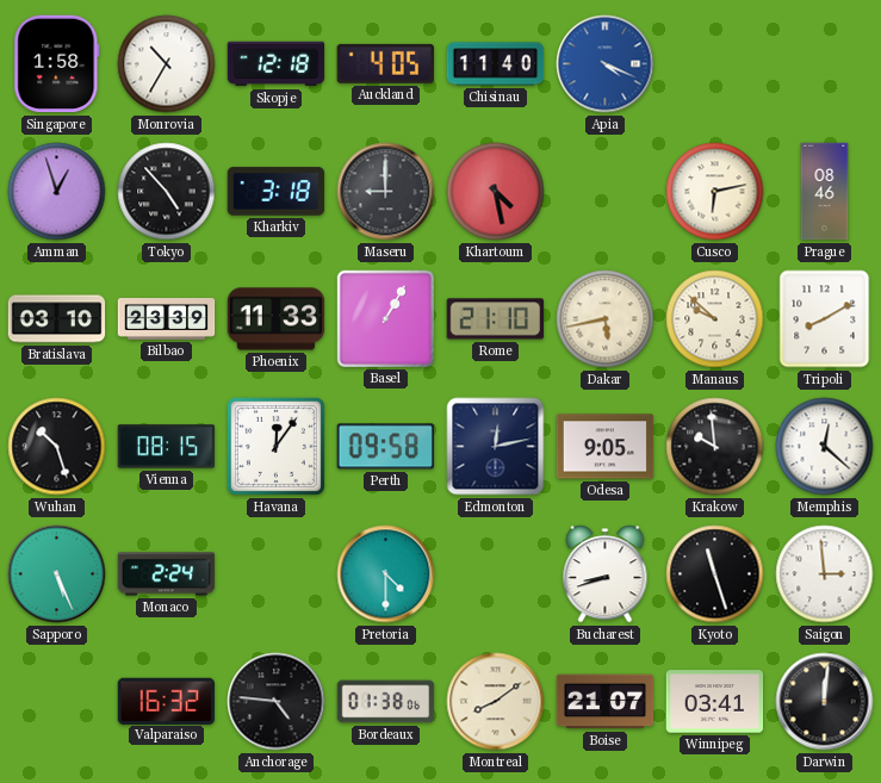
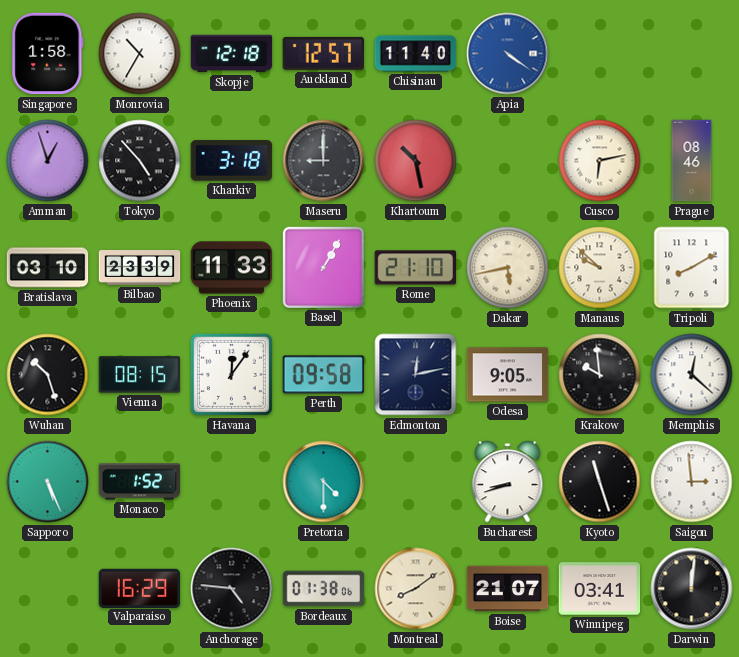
Auckland: 4:05 -> 12:57
Apia: 4:19 -> 4:21
Khartoum: 4:28 -> 10:28
Monaco: 2:24 -> 1:52
Valparaiso: 16:32 -> 16:29
